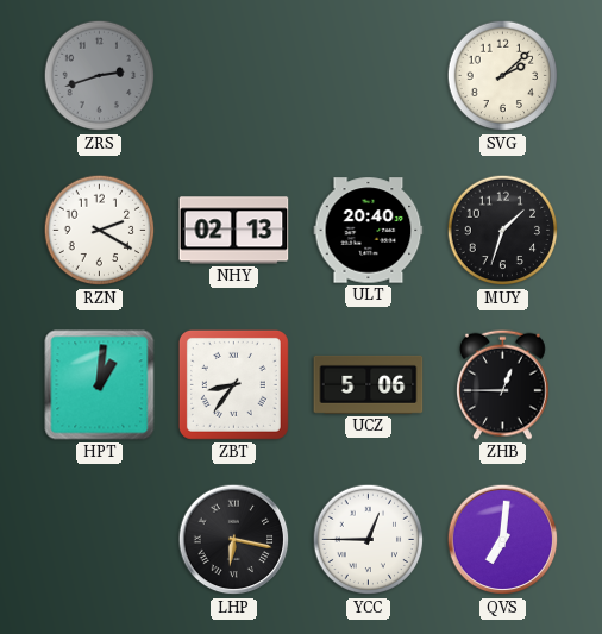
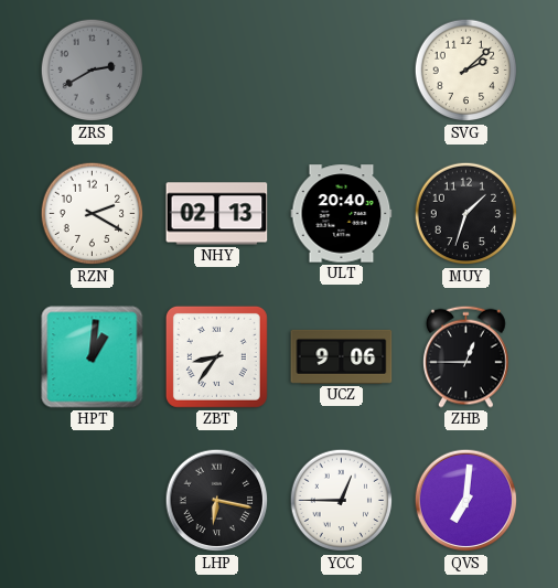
ZRS: 2:42 -> 2:40
UCZ: 5:06 -> 9:06
